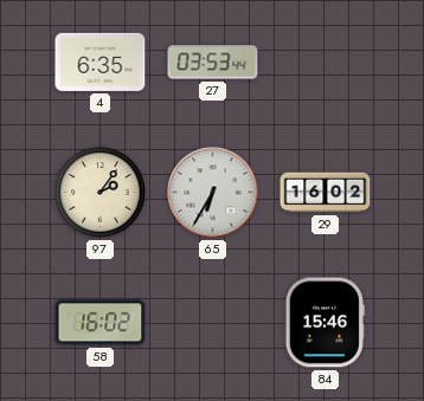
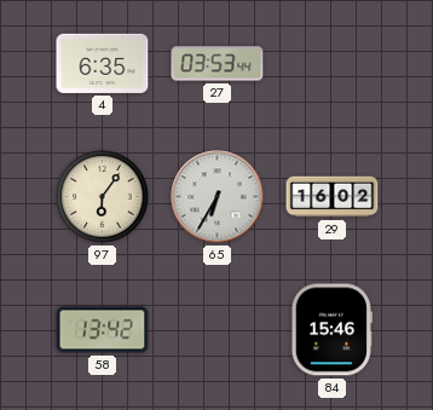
97: 2:06 -> 6:06
58: 16:02 -> 13:42
